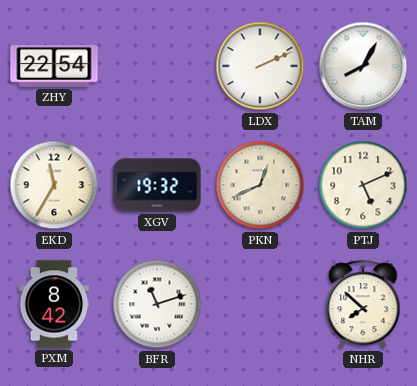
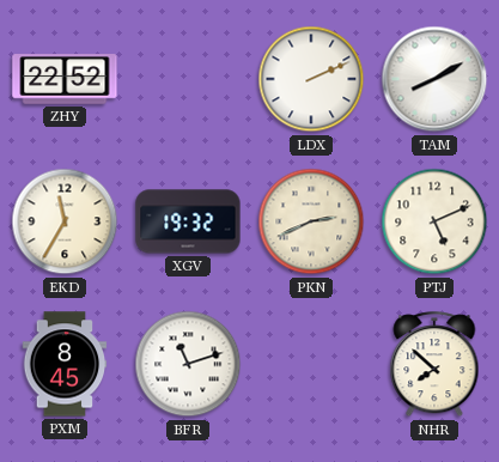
ZHY: 22:54 -> 22:52
TAM: 8:05 -> 8:10
PKN: 12:41 -> 2:41
PXM: 8:42 -> 8:45
